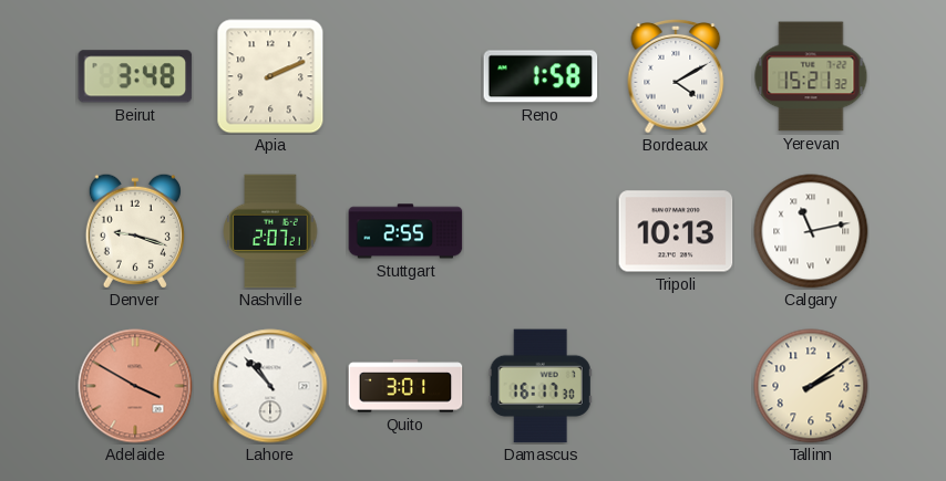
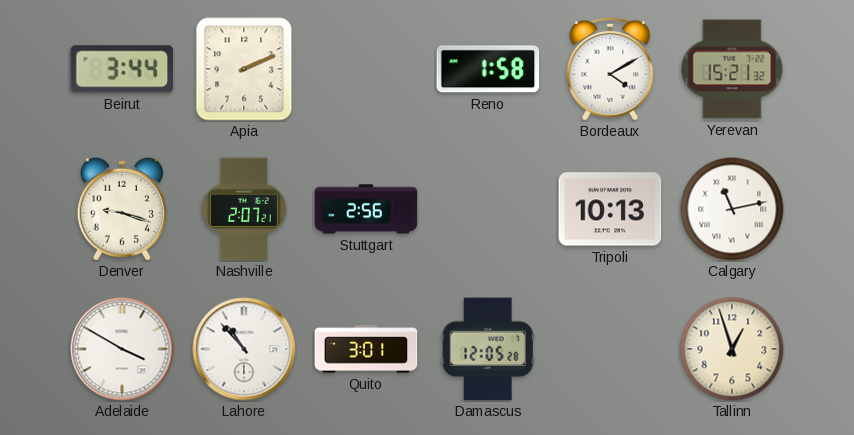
Beirut: 3:48 -> 3:44
Stuttgart: 2:55 -> 2:56
Adelaide dial: salmon -> white
Damascus: 16:17 -> 12:05
Tallinn: 2:09 -> 12:57
